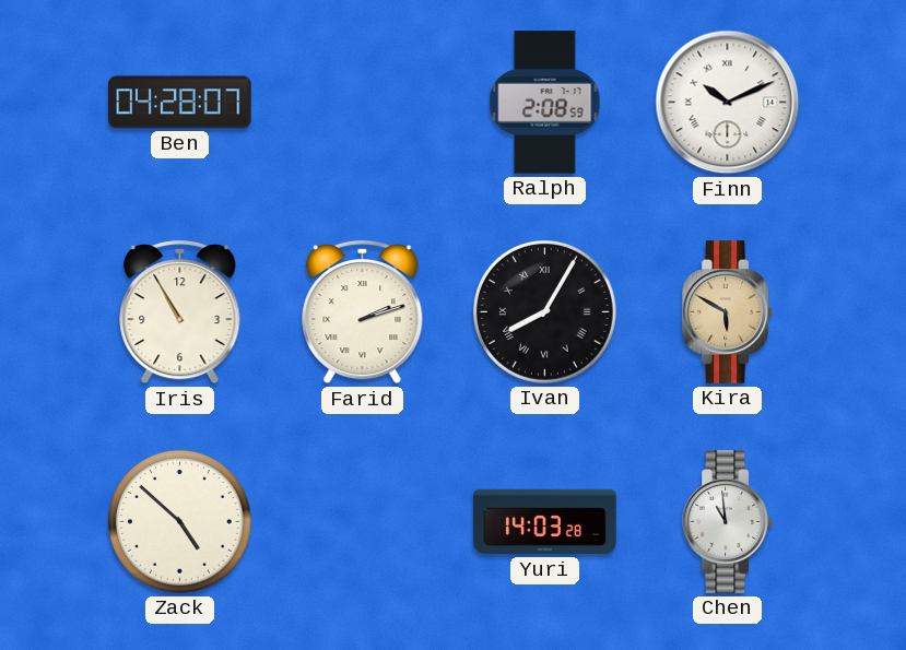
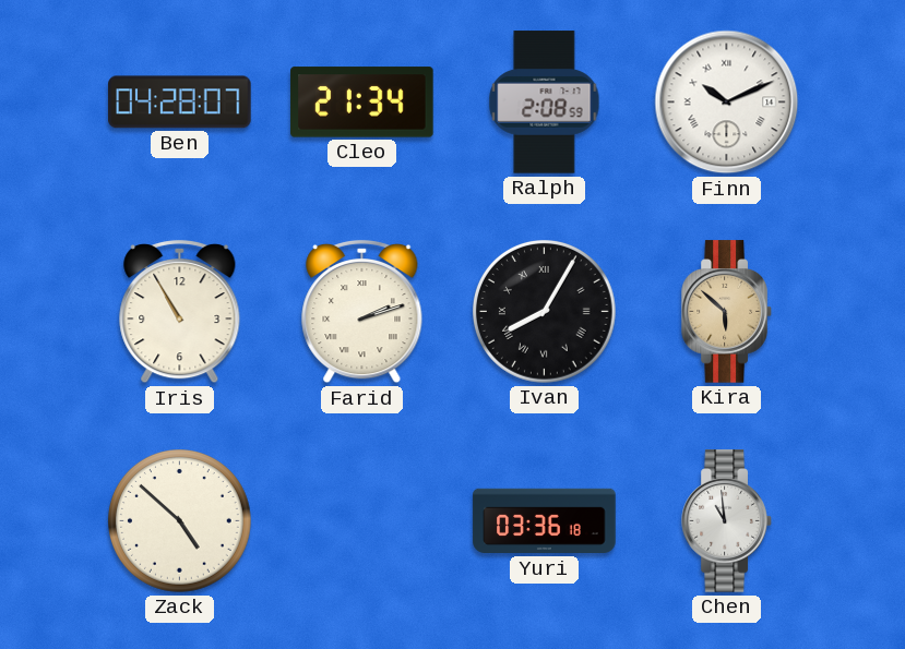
Cleo: none -> 21:34
Kira: 5:50 -> 5:52
Yuri: 14:03 -> 03:36
